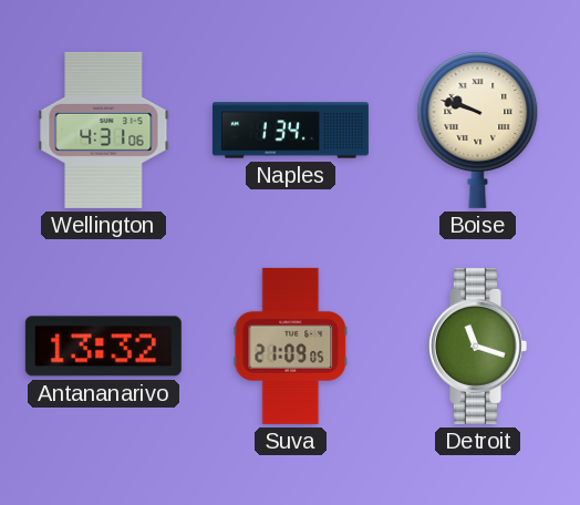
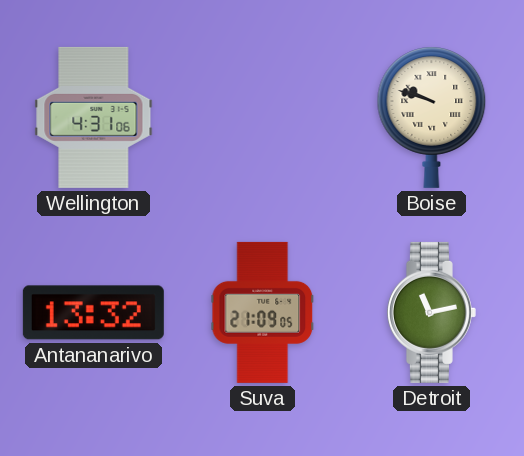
Naples: 1:34 -> none
Detroit: 11:18 -> 11:13
